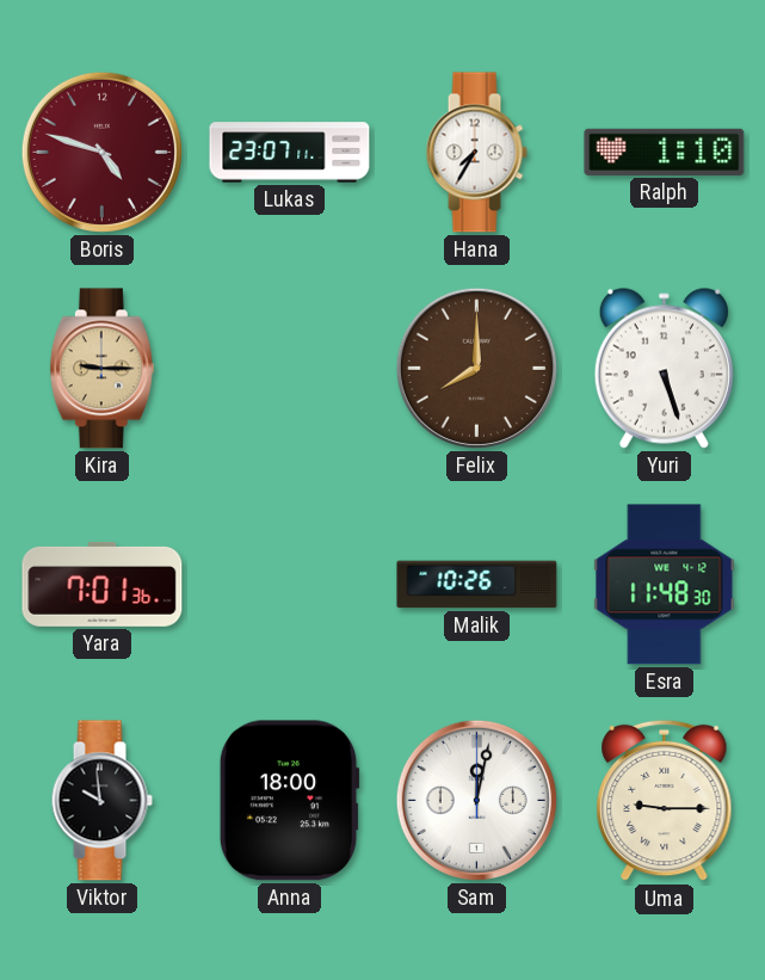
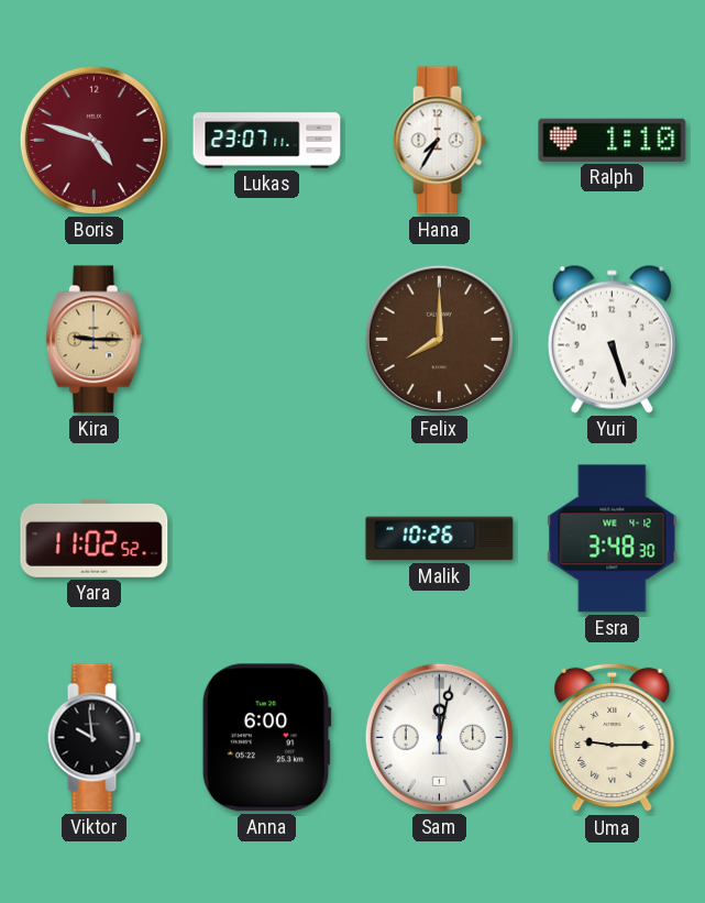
Yara: 7:01 -> 11:02
Esra: 11:48 -> 3:48
Anna: 18:00 -> 6:00
